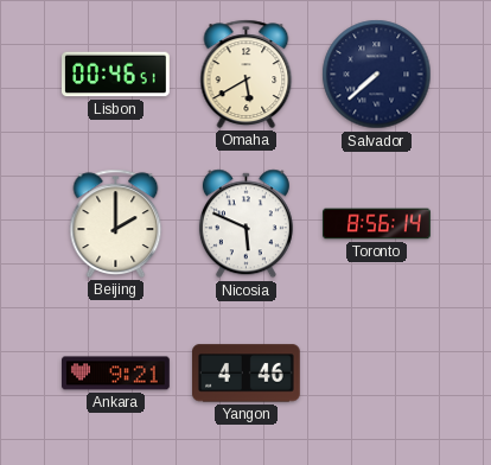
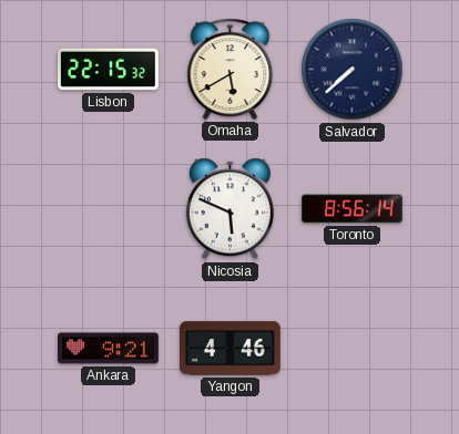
Lisbon: 00:46 -> 22:15
Beijing: 2:00 -> none
